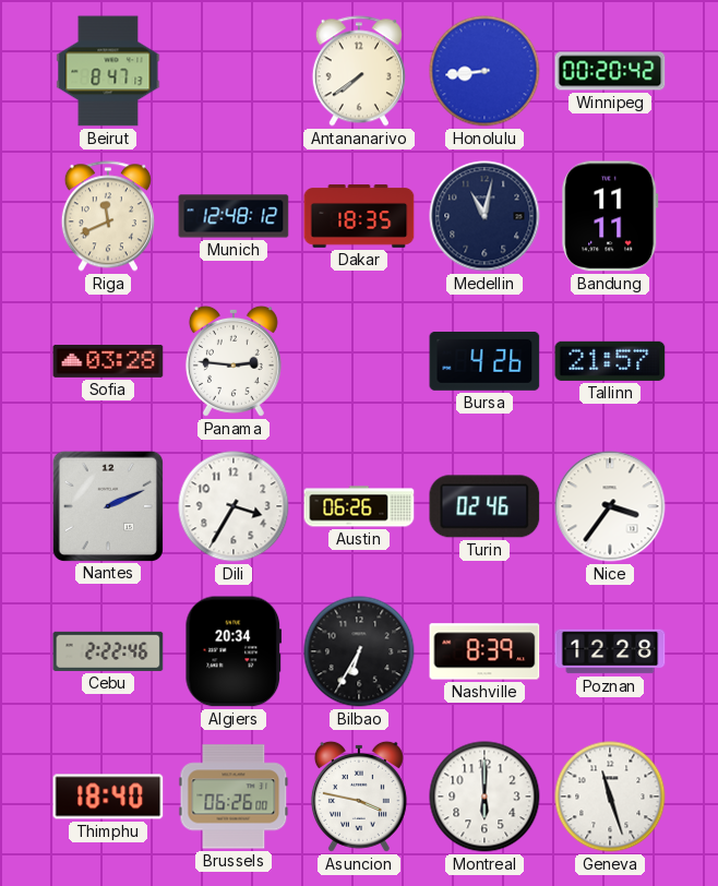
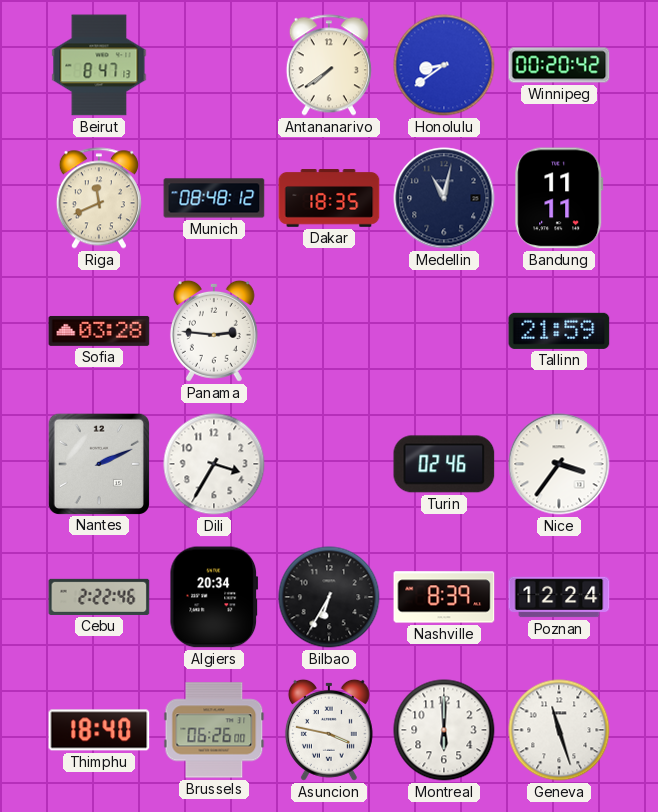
Honolulu: 8:44 -> 8:39
Munich: 12:48 -> 08:48
Bursa: 4:26 -> none
Tallinn: 21:57 -> 21:59
Austin: 06:26 -> none
Poznan: 12:28 -> 12:24
